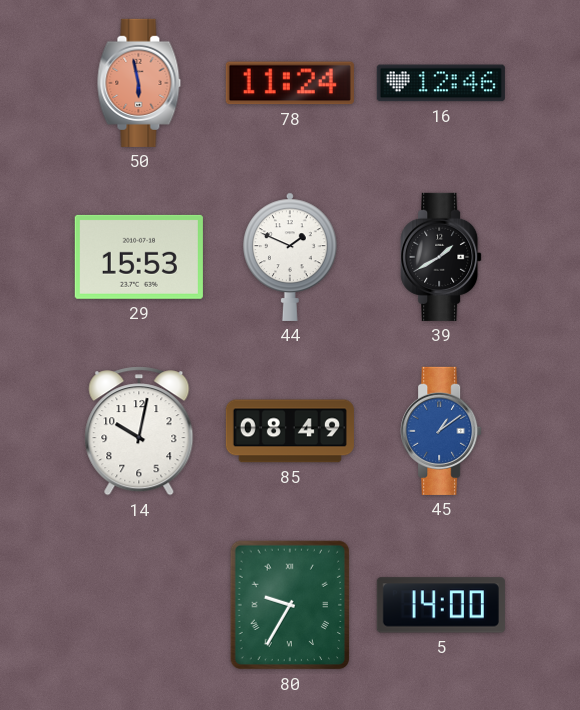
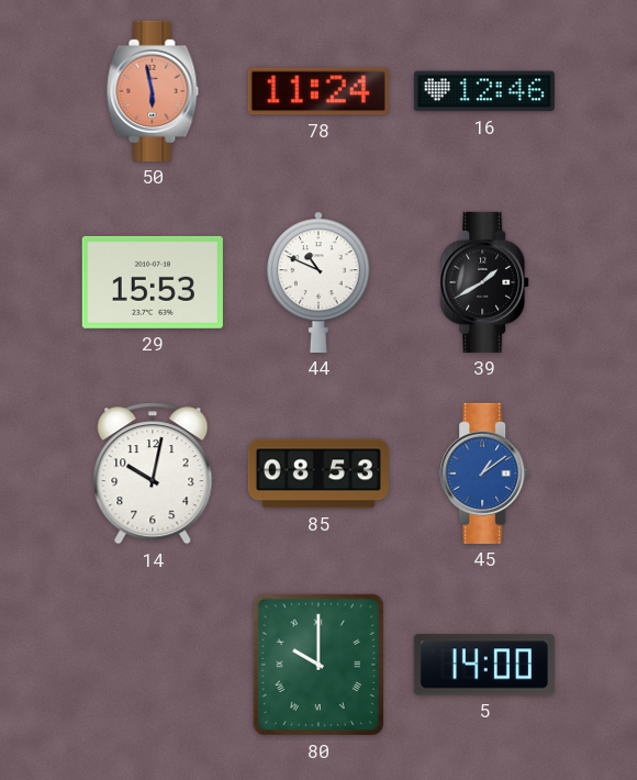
44: 1:49 -> 10:49
85: 08:49 -> 08:53
80: 9:35 -> 10:00
